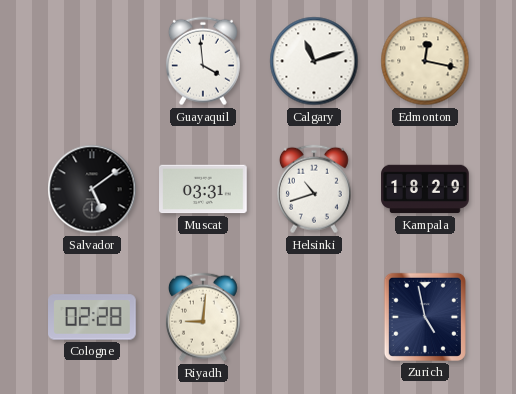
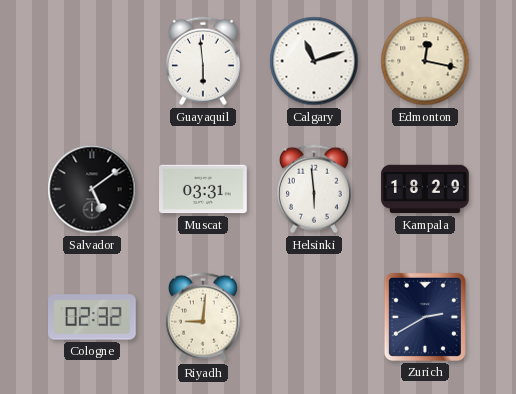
Guayaquil: 3:59 -> 5:59
Helsinki: 10:42 -> 5:59
Cologne: 02:28 -> 02:32
Zurich: 4:58 -> 2:40
